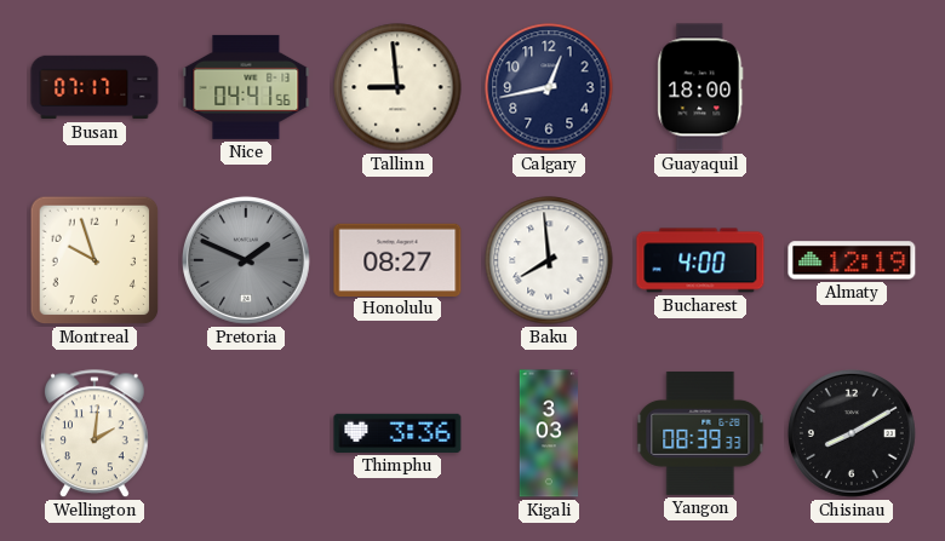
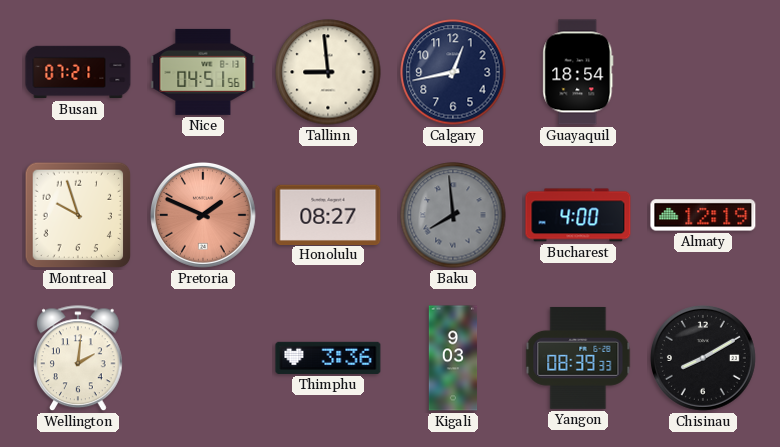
Busan: 07:17 -> 07:21
Nice: 04:41 -> 04:51
Guayaquil: 18:00 -> 18:54
Pretoria dial: grey -> salmon
Baku dial: white -> grey
Kigali: 3:03 -> 9:03
